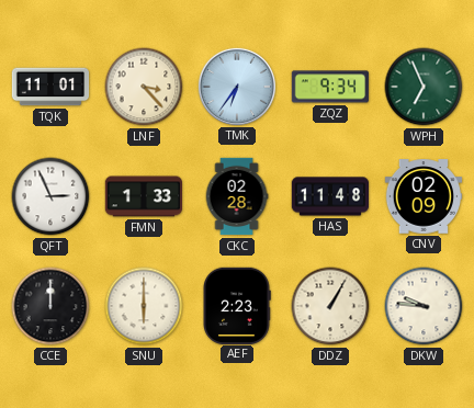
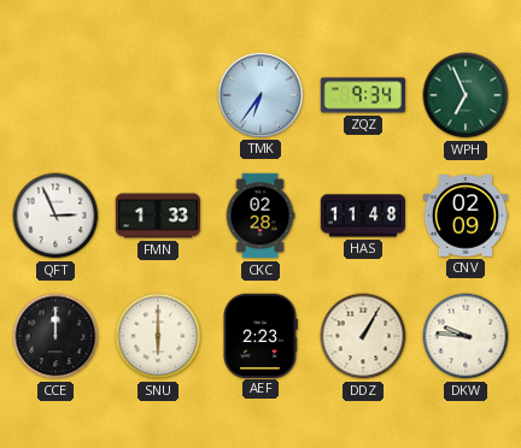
TQK: 11:01 -> none
LNF: 3:23 -> none
